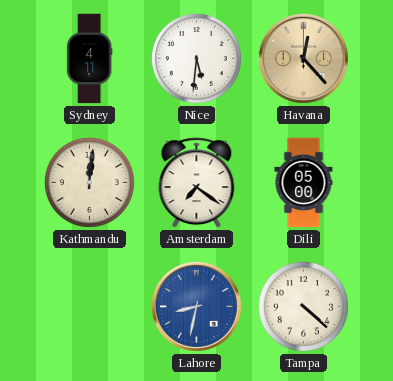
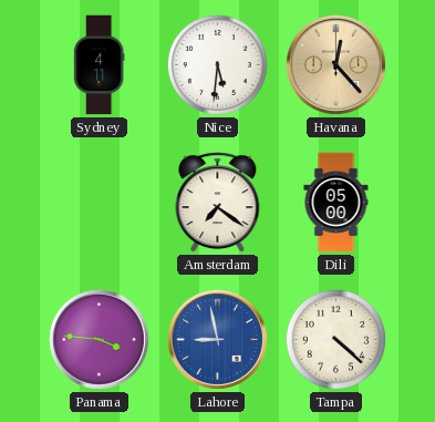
Kathmandu: 12:01 -> none
Panama: none -> 3:46
Lahore: 8:32 -> 8:58
